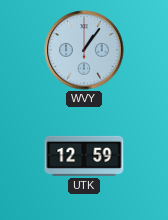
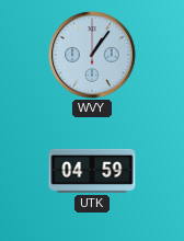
UTK: 12:59 -> 04:59
